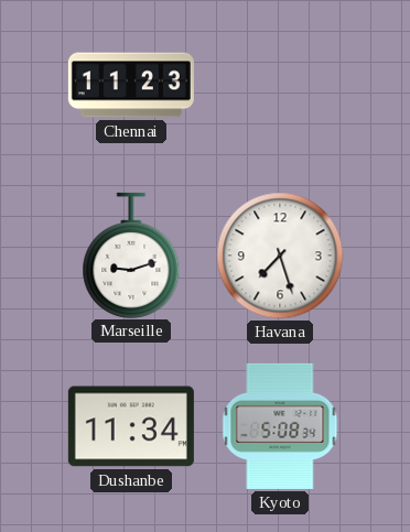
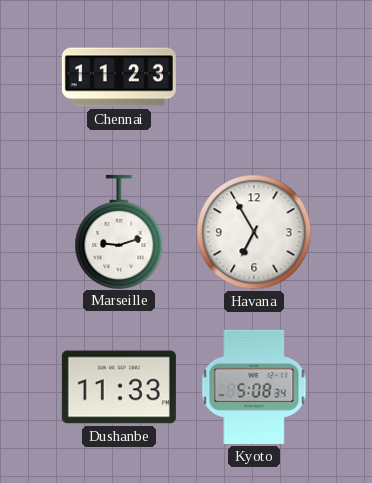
Havana: 7:27 -> 6:55
Dushanbe: 11:34 -> 11:33
